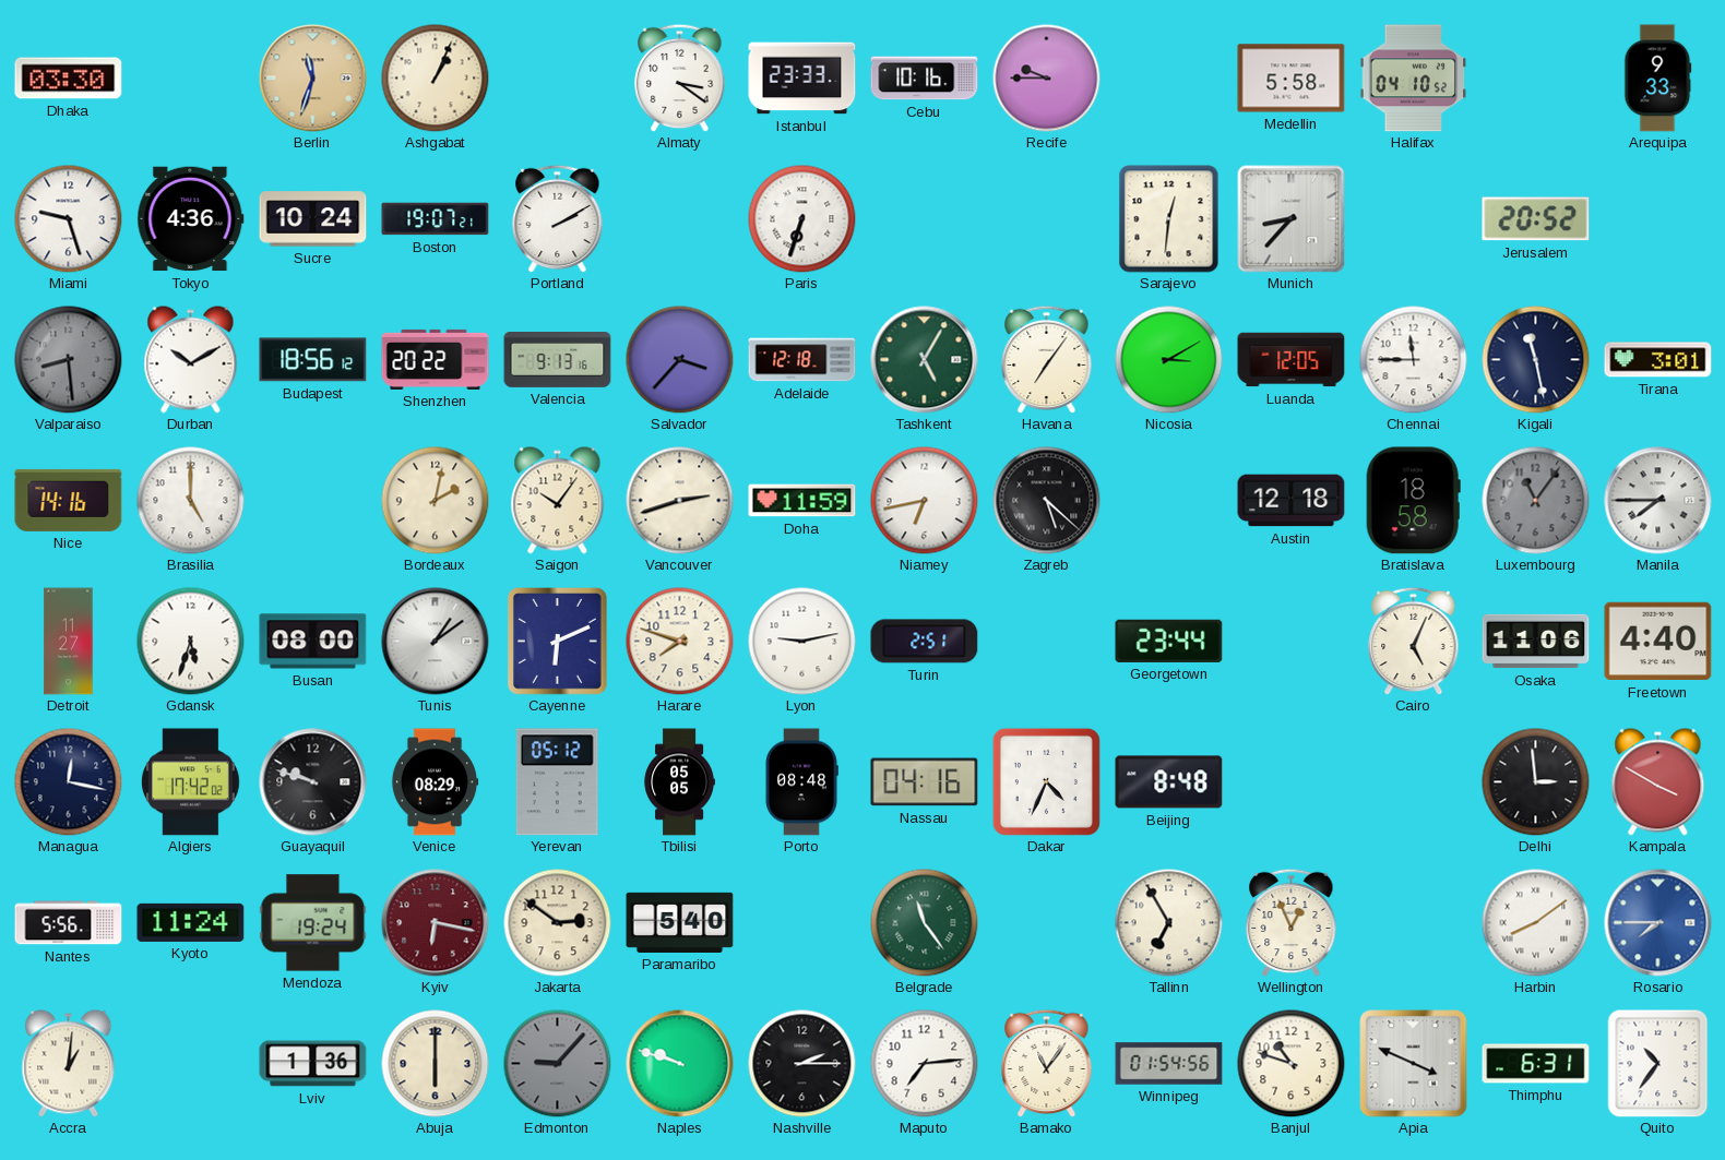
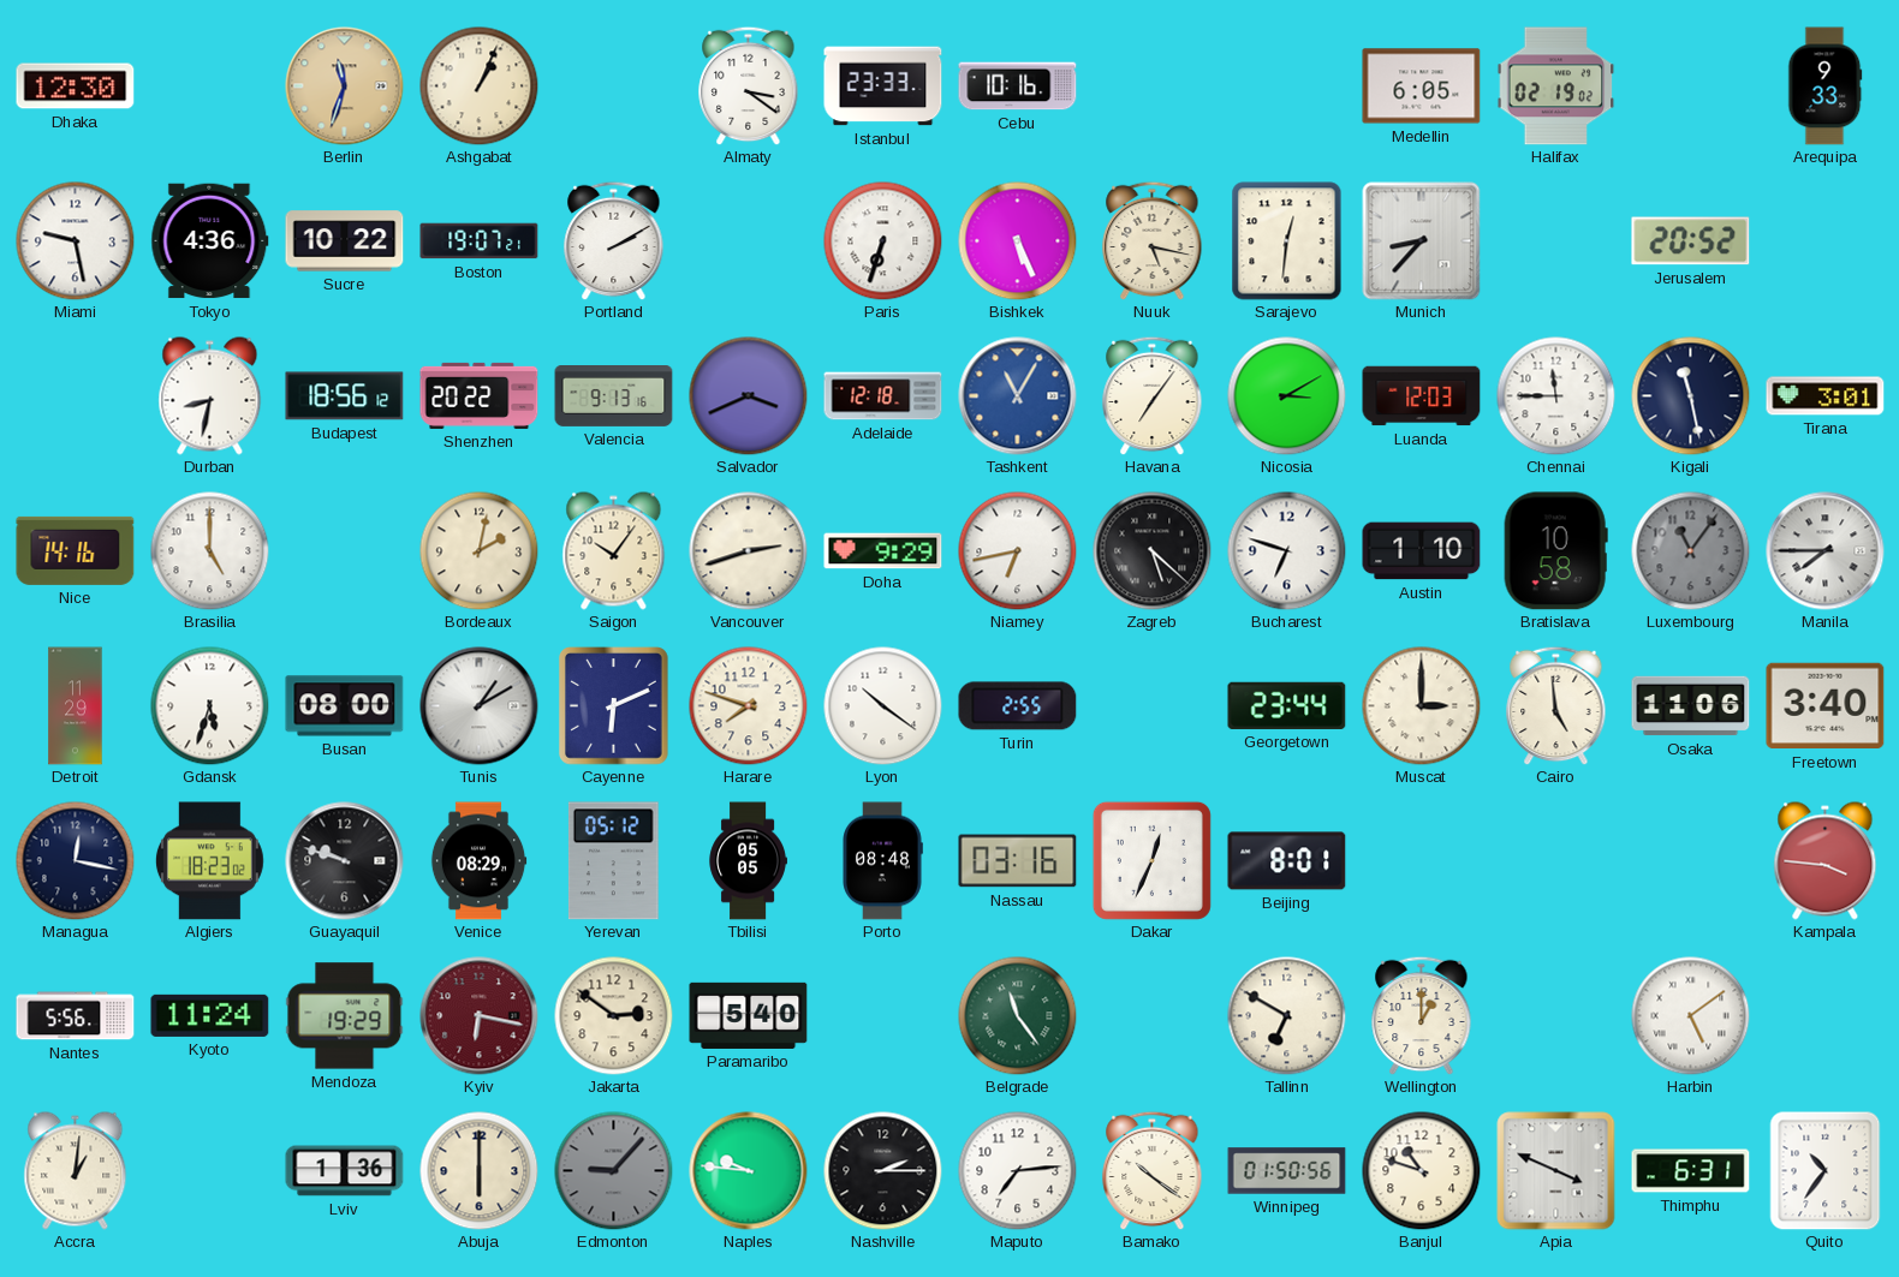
Dhaka: 03:30 -> 12:30
Recife: 9:45 -> none
Medellin: 5:58 -> 6:05
Halifax: 04:10 -> 02:19
Miami: 9:27 -> 9:28
Sucre: 10:24 -> 10:22
Bishkek: none -> 5:26
Nuuk: none -> 5:17
Valparaiso: 8:29 -> none
Durban: 10:10 -> 8:32
Salvador: 3:37 -> 3:41
Tashkent: 5:05 -> 11:05
Tashkent dial: green -> blue
Luanda: 12:05 -> 12:03
Doha: 11:59 -> 9:29
Bucharest: none -> 6:48
Austin: 12:18 -> 1:10
Bratislava: 18:58 -> 10:58
Detroit: 11:27 -> 11:29
Tunis: 1:09 -> 1:10
Lyon: 9:13 -> 10:21
Turin: 2:51 -> 2:55
Muscat: none -> 3:00
Cairo: 5:04 -> 4:59
Freetown: 4:40 -> 3:40
Algiers: 17:42 -> 18:23
Nassau: 04:16 -> 03:16
Dakar: 4:34 -> 12:34
Beijing: 8:48 -> 8:01
Delhi: 2:59 -> none
Kampala: 3:50 -> 3:46
Mendoza: 19:24 -> 19:29
Tallinn: 6:55 -> 6:50
Wellington: 12:56 -> 1:00
Harbin: 8:09 -> 5:09
Rosario: 7:45 -> none
Naples: 9:48 -> 9:46
Bamako: 11:06 -> 10:21
Winnipeg: 01:54 -> 01:50
